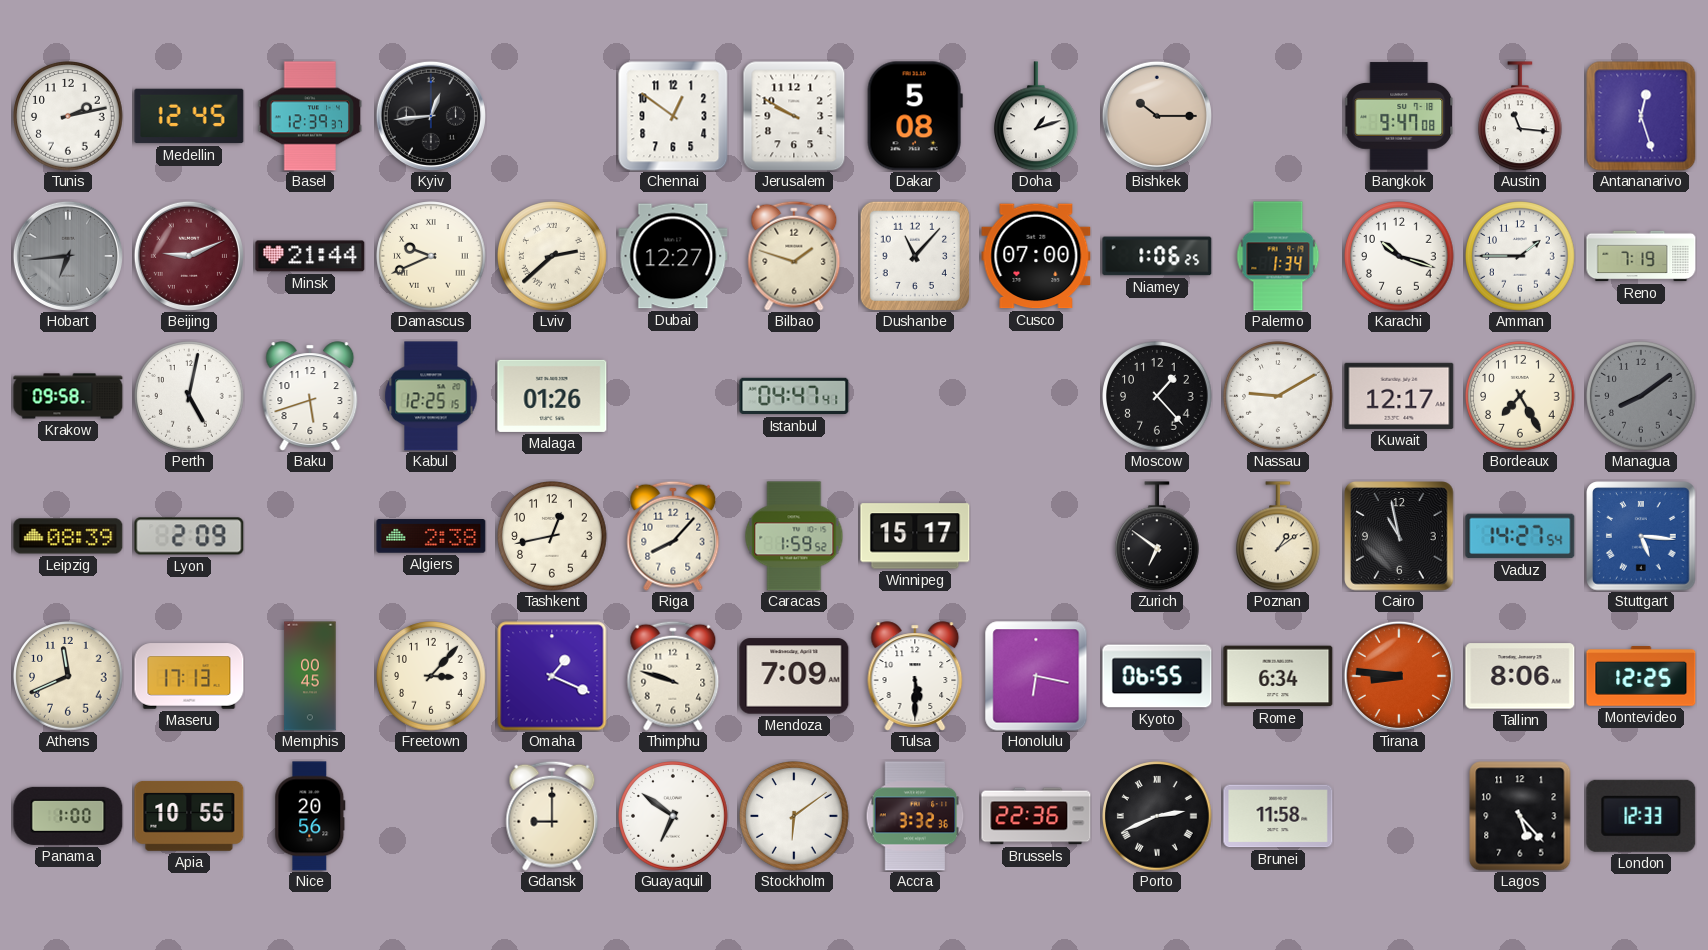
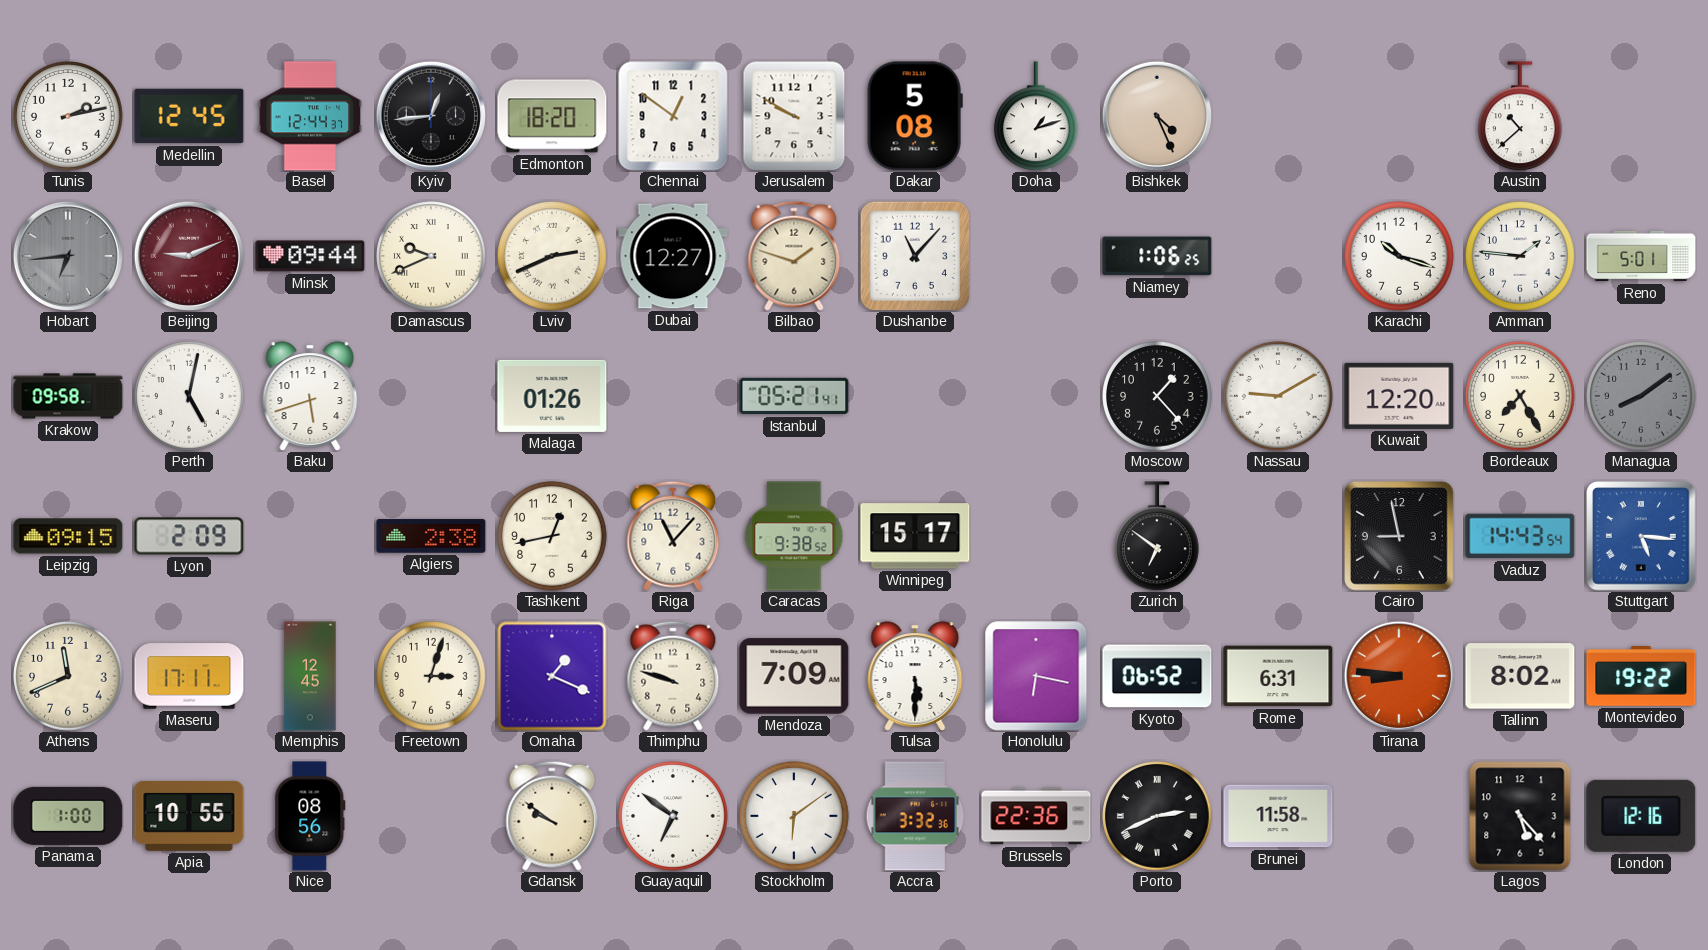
Basel: 12:39 -> 12:44
Edmonton: none -> 18:20
Bishkek: 10:15 -> 4:26
Bangkok: 9:47 -> none
Austin: 11:16 -> 10:38
Antananarivo: 12:27 -> none
Minsk: 21:44 -> 09:44
Lviv: 2:38 -> 2:41
Cusco: 07:00 -> none
Palermo: 1:34 -> none
Amman: 1:45 -> 1:46
Reno: 7:19 -> 5:01
Kabul: 12:25 -> none
Istanbul: 04:47 -> 05:21
Kuwait: 12:17 -> 12:20
Leipzig: 08:39 -> 09:15
Riga: 8:07 -> 11:07
Caracas: 1:59 -> 9:38
Poznan: 1:09 -> none
Cairo: 10:58 -> 8:58
Vaduz: 14:27 -> 14:43
Maseru: 17:13 -> 17:11
Memphis: 00:45 -> 12:45
Freetown: 3:07 -> 3:03
Kyoto: 06:55 -> 06:52
Rome: 6:34 -> 6:31
Tallinn: 8:06 -> 8:02
Montevideo: 12:25 -> 19:22
Nice: 20:56 -> 08:56
Gdansk: 9:00 -> 9:51
London: 12:33 -> 12:16
